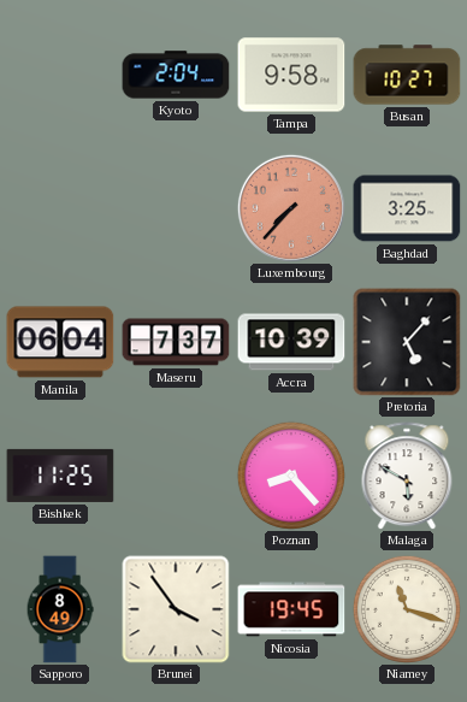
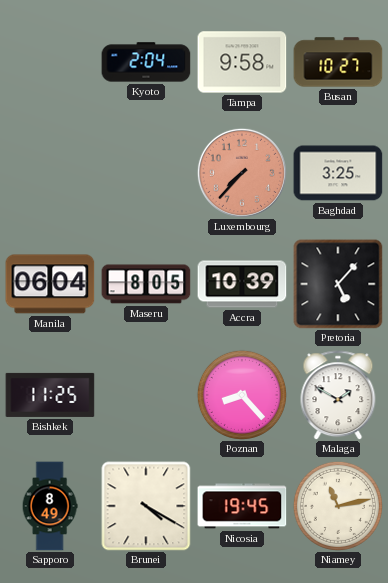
Maseru: 7:37 -> 8:05
Malaga: 5:50 -> 1:50
Brunei: 3:54 -> 4:20
Niamey: 11:18 -> 11:13
